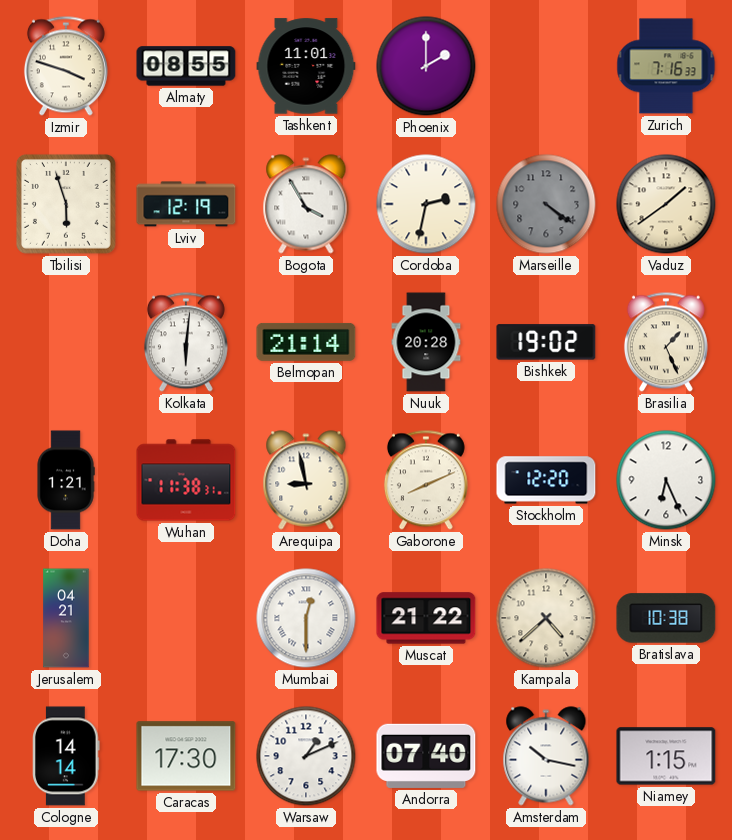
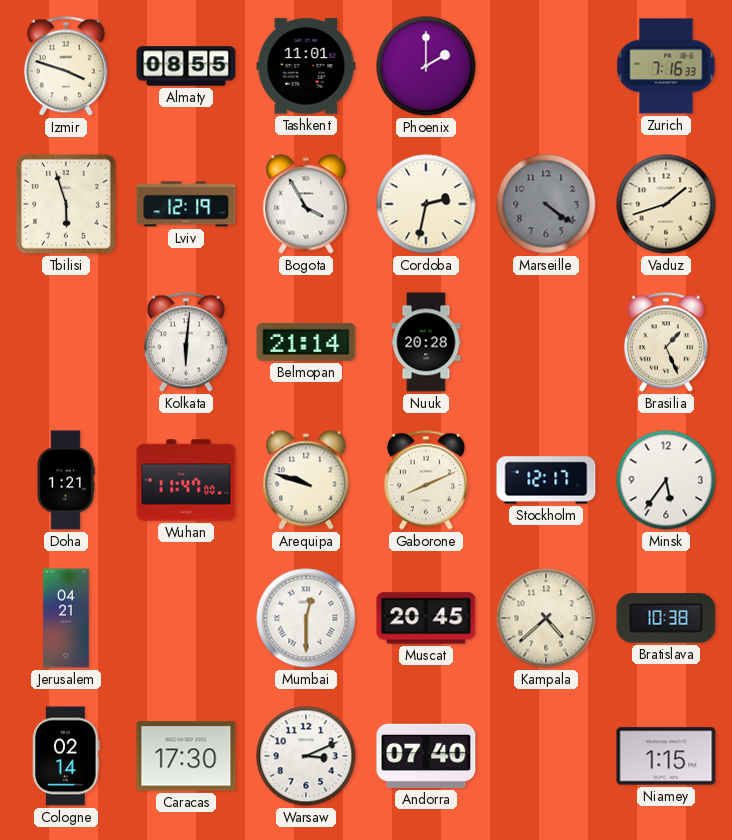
Vaduz: 1:39 -> 1:42
Bishkek: 19:02 -> none
Wuhan: 11:38 -> 11:47
Arequipa: 8:58 -> 9:48
Stockholm: 12:20 -> 12:17
Minsk: 6:26 -> 5:36
Muscat: 21:22 -> 20:45
Cologne: 14:14 -> 02:14
Warsaw: 1:11 -> 3:11
Amsterdam: 10:17 -> none
